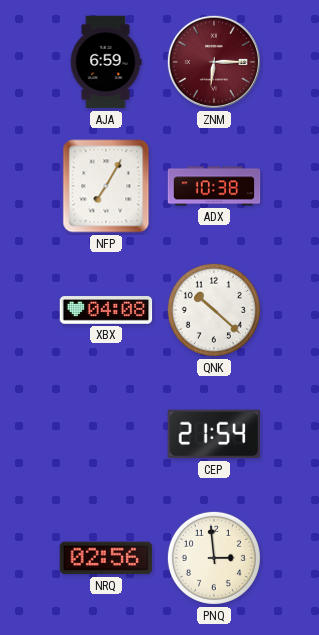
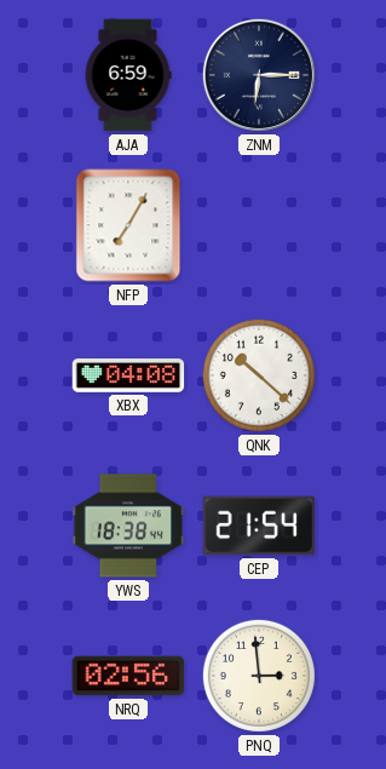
ZNM dial: burgundy -> navy
ADX: 10:38 -> none
YWS: none -> 18:38
